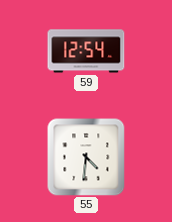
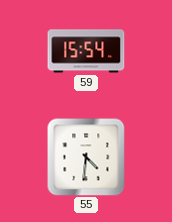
59: 12:54 -> 15:54
